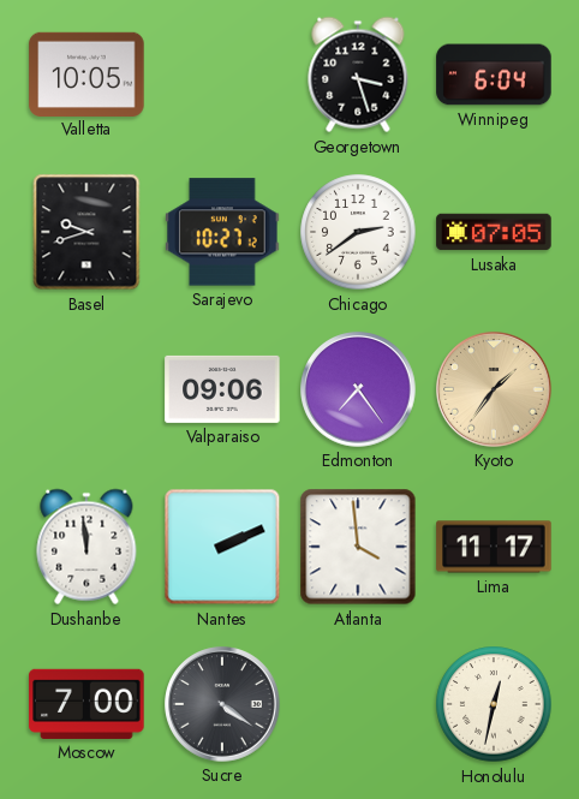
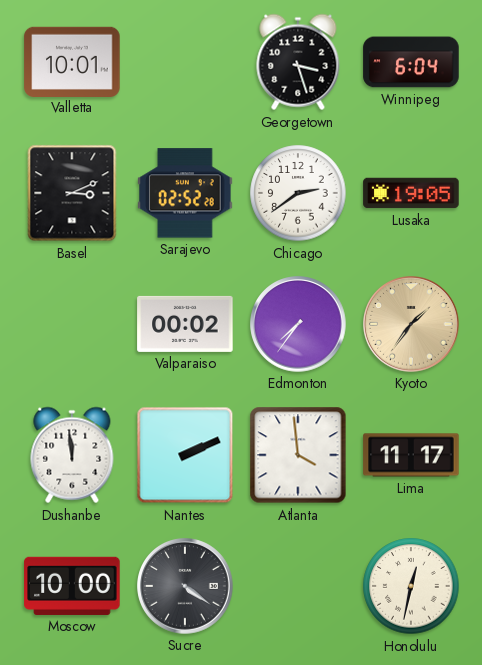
Valletta: 10:05 -> 10:01
Basel: 9:42 -> 3:11
Sarajevo: 10:27 -> 02:52
Lusaka: 07:05 -> 19:05
Valparaiso: 09:06 -> 00:02
Edmonton: 7:24 -> 7:36
Moscow: 7:00 -> 10:00
